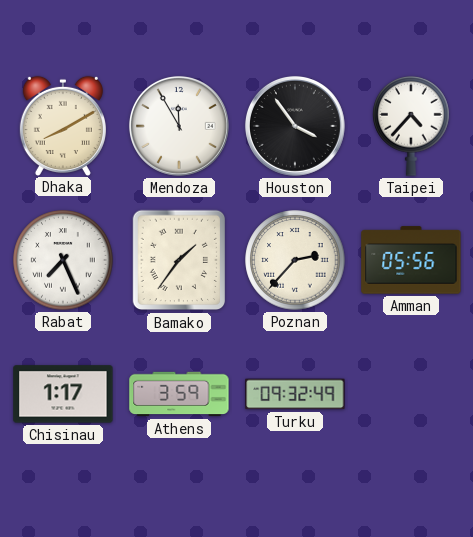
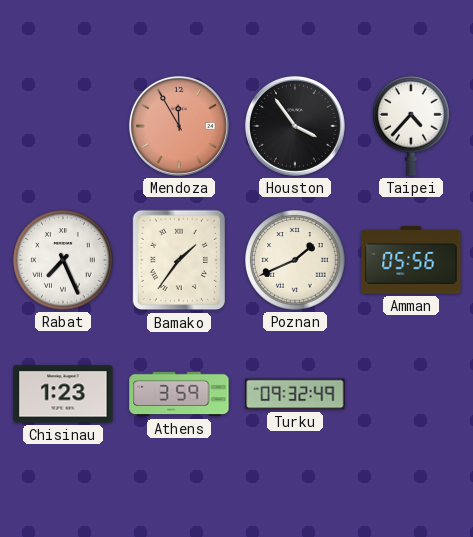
Dhaka: 8:10 -> none
Mendoza dial: white -> salmon
Poznan: 2:37 -> 1:41
Chisinau: 1:17 -> 1:23
